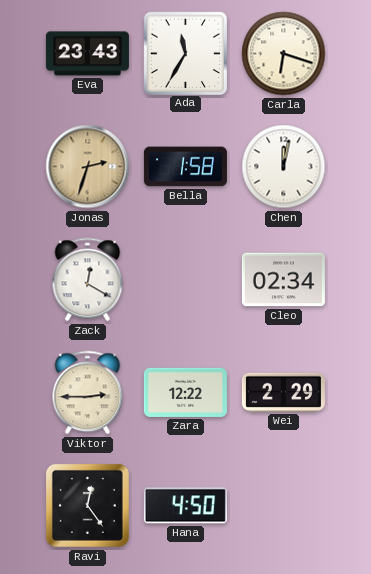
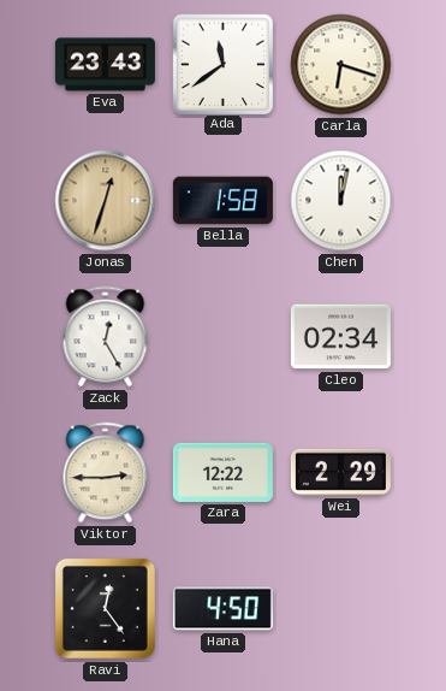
Ada: 11:35 -> 11:39
Jonas: 2:33 -> 12:33
Zack: 12:20 -> 12:25
